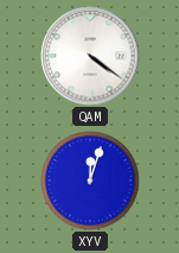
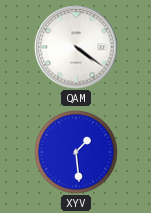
XYV: 12:03 -> 1:29
